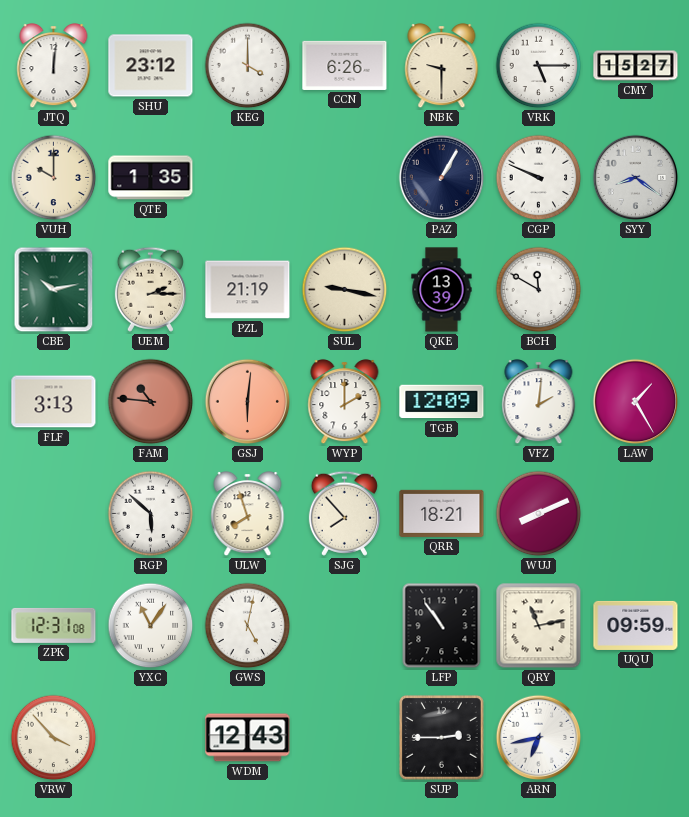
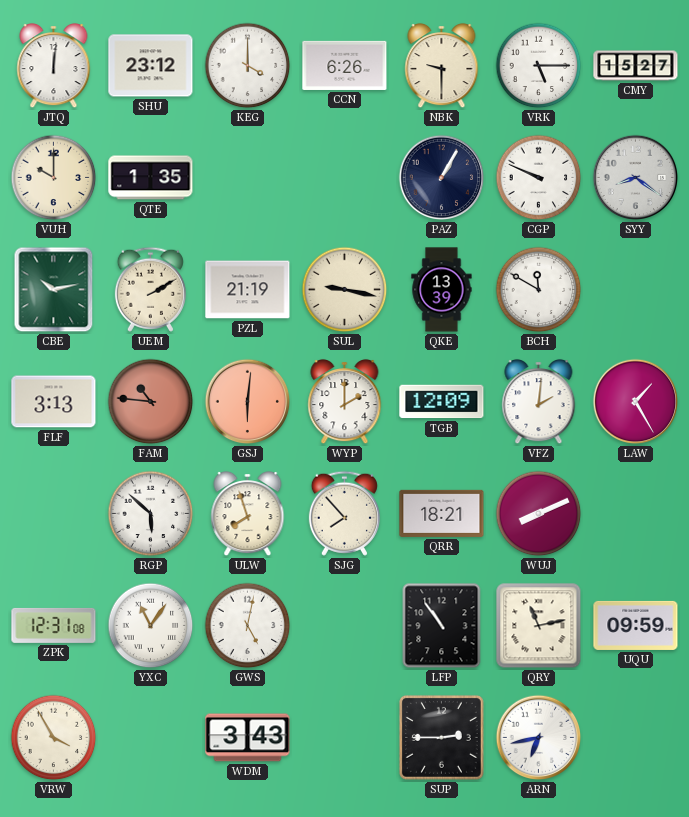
UEM: 2:15 -> 2:10
VRW: 3:53 -> 3:55
WDM: 12:43 -> 3:43
